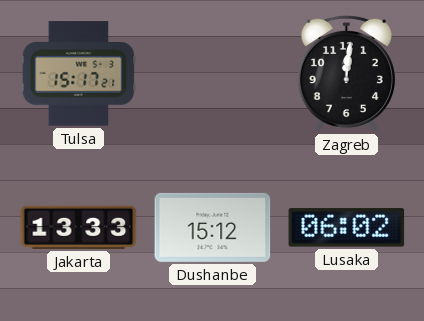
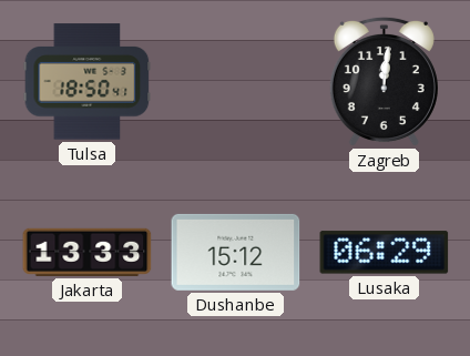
Tulsa: 15:17 -> 18:50
Lusaka: 06:02 -> 06:29
